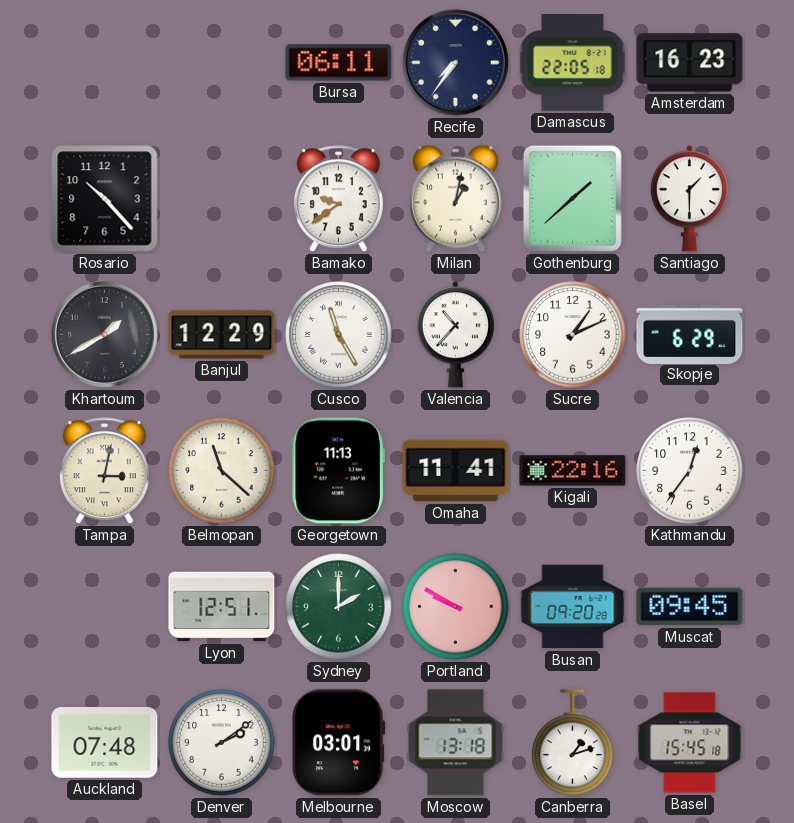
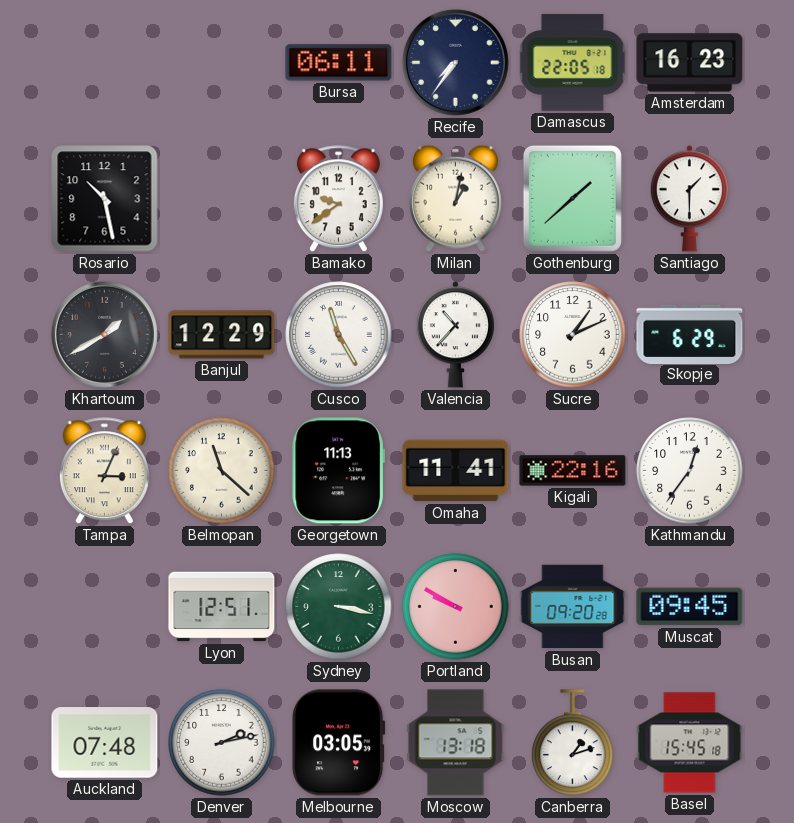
Rosario: 10:23 -> 10:28
Tampa: 3:02 -> 3:04
Sydney: 2:00 -> 3:17
Denver: 2:09 -> 2:13
Melbourne: 03:01 -> 03:05
